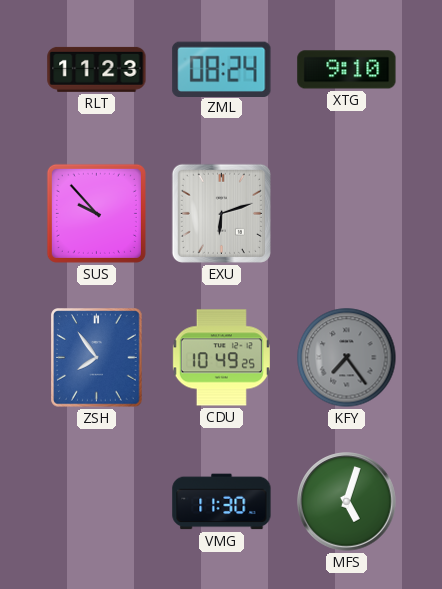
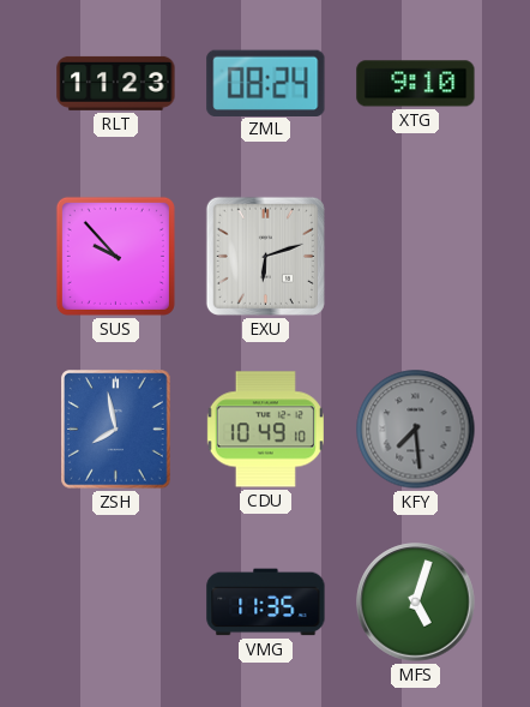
ZSH: 7:54 -> 7:58
CDU: 10:49:25 -> 10:49:10
KFY: 7:24 -> 7:29
VMG: 11:30 -> 11:35
